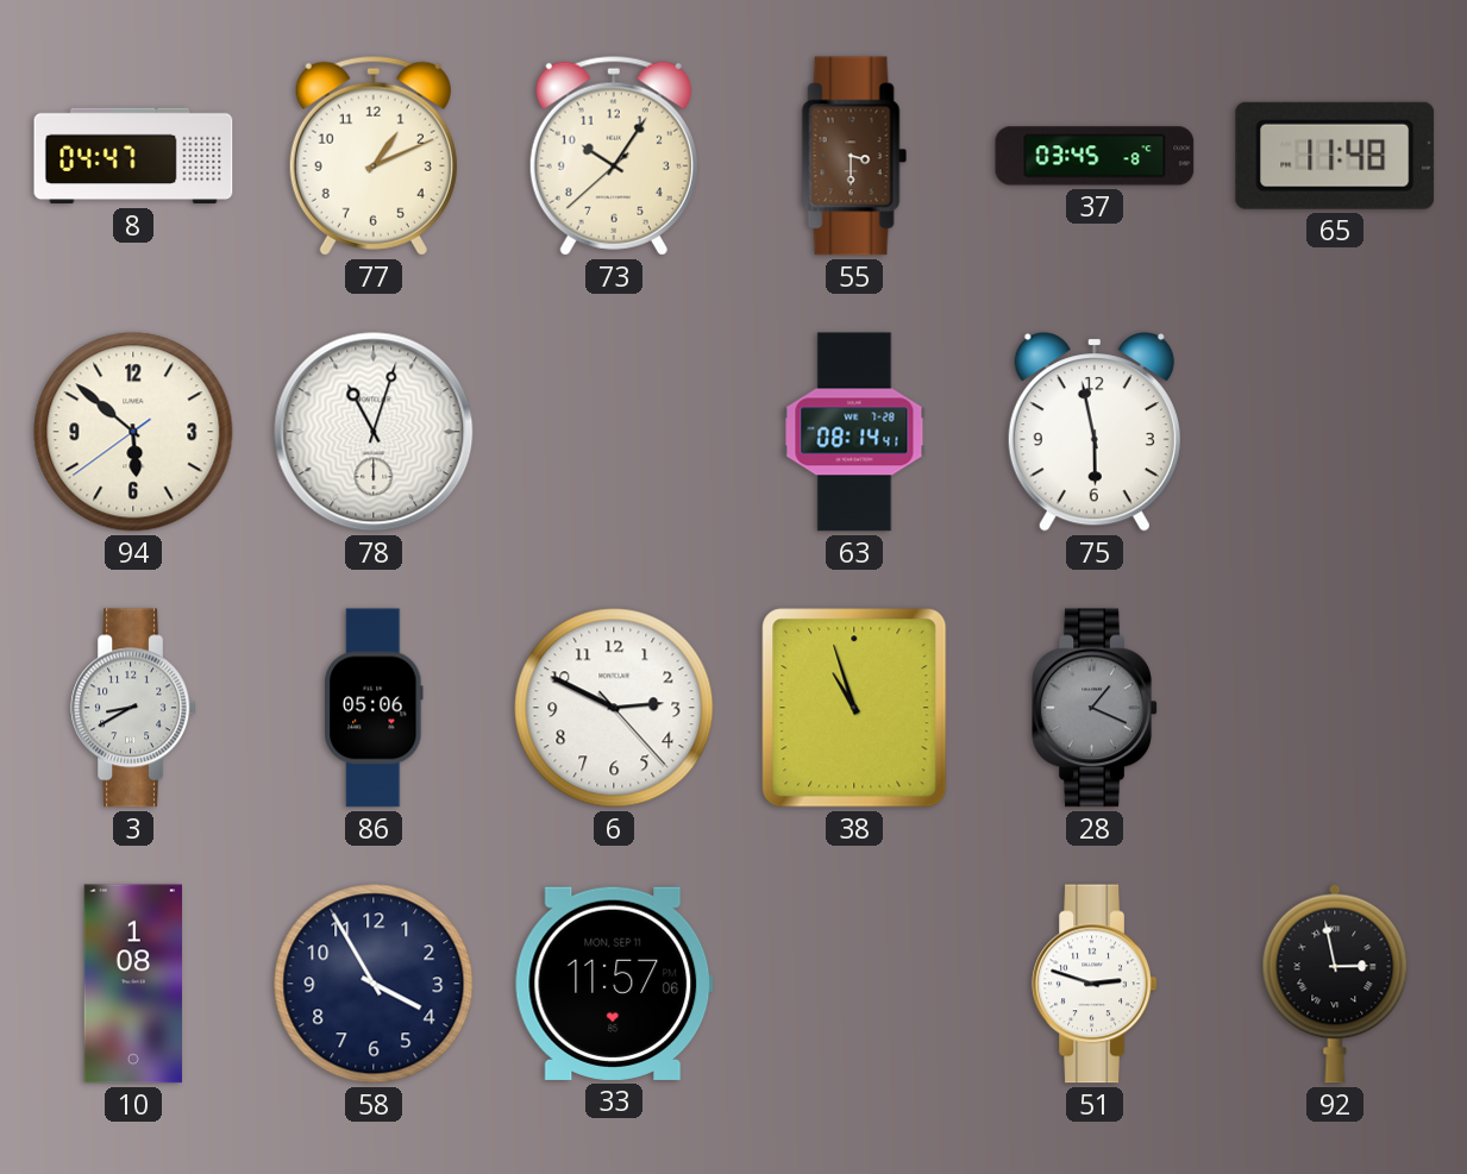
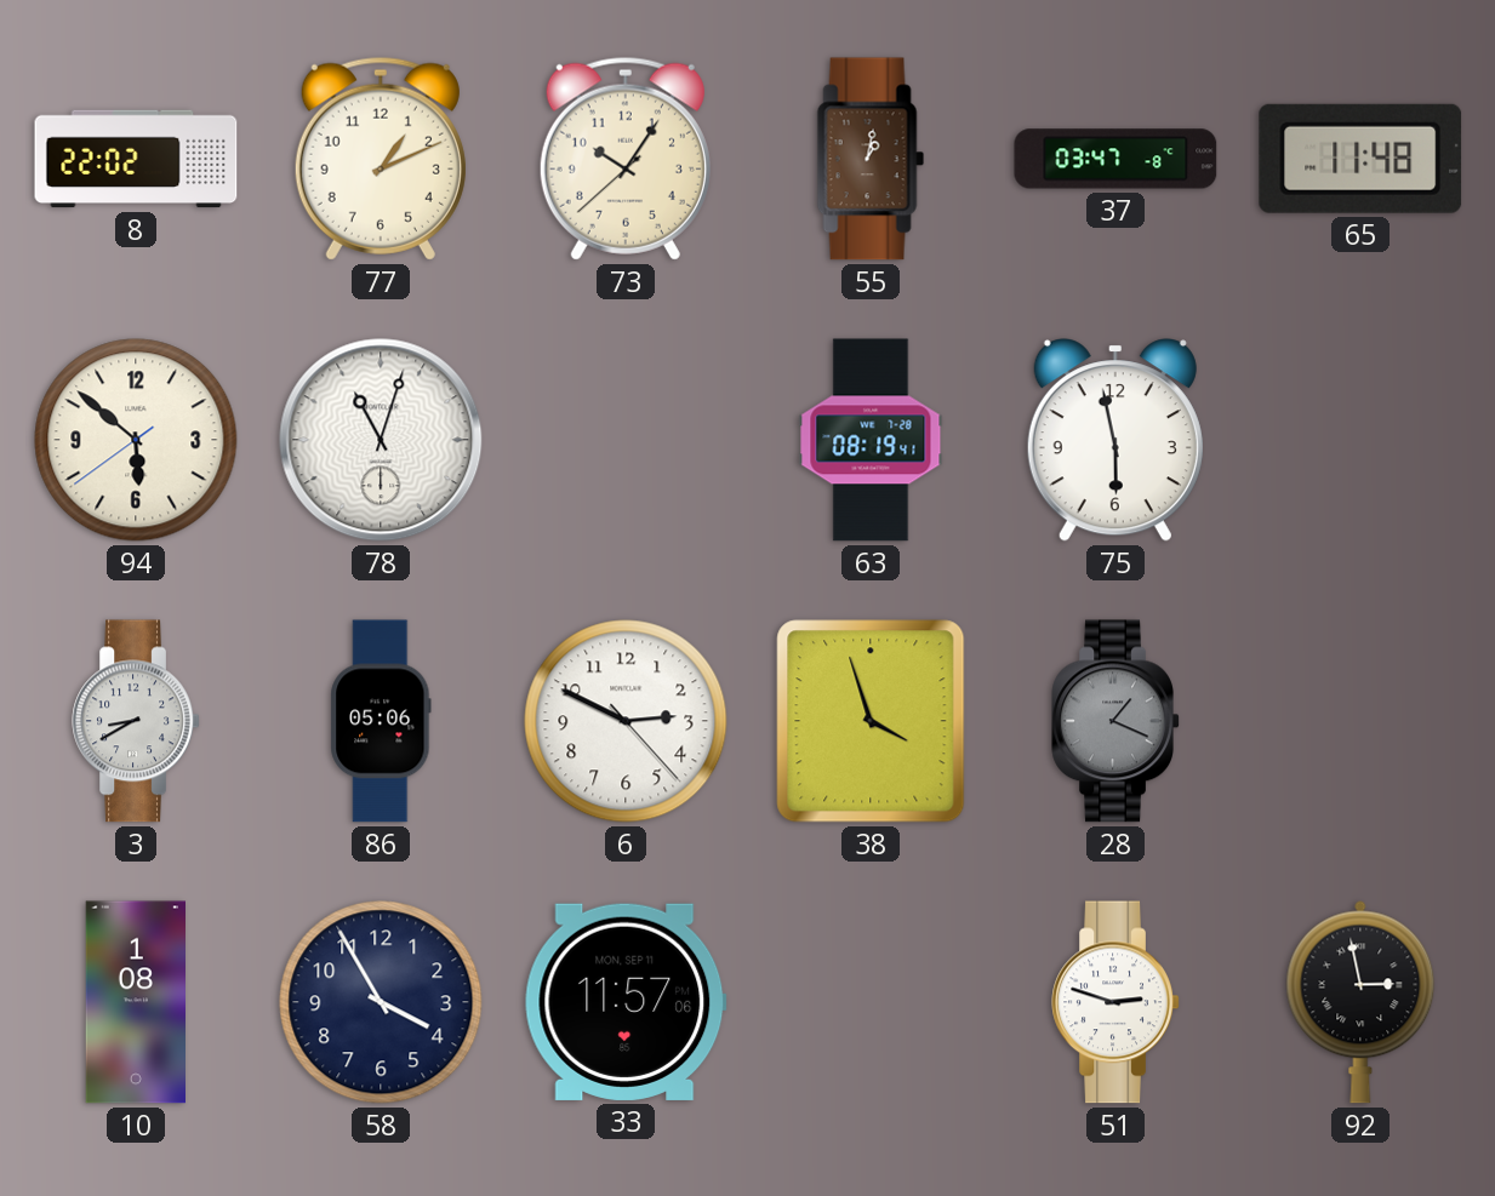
8: 04:47 -> 22:02
55: 3:30 -> 1:02
37: 03:45 -> 03:47
63: 08:14 -> 08:19
38: 10:57 -> 3:57
